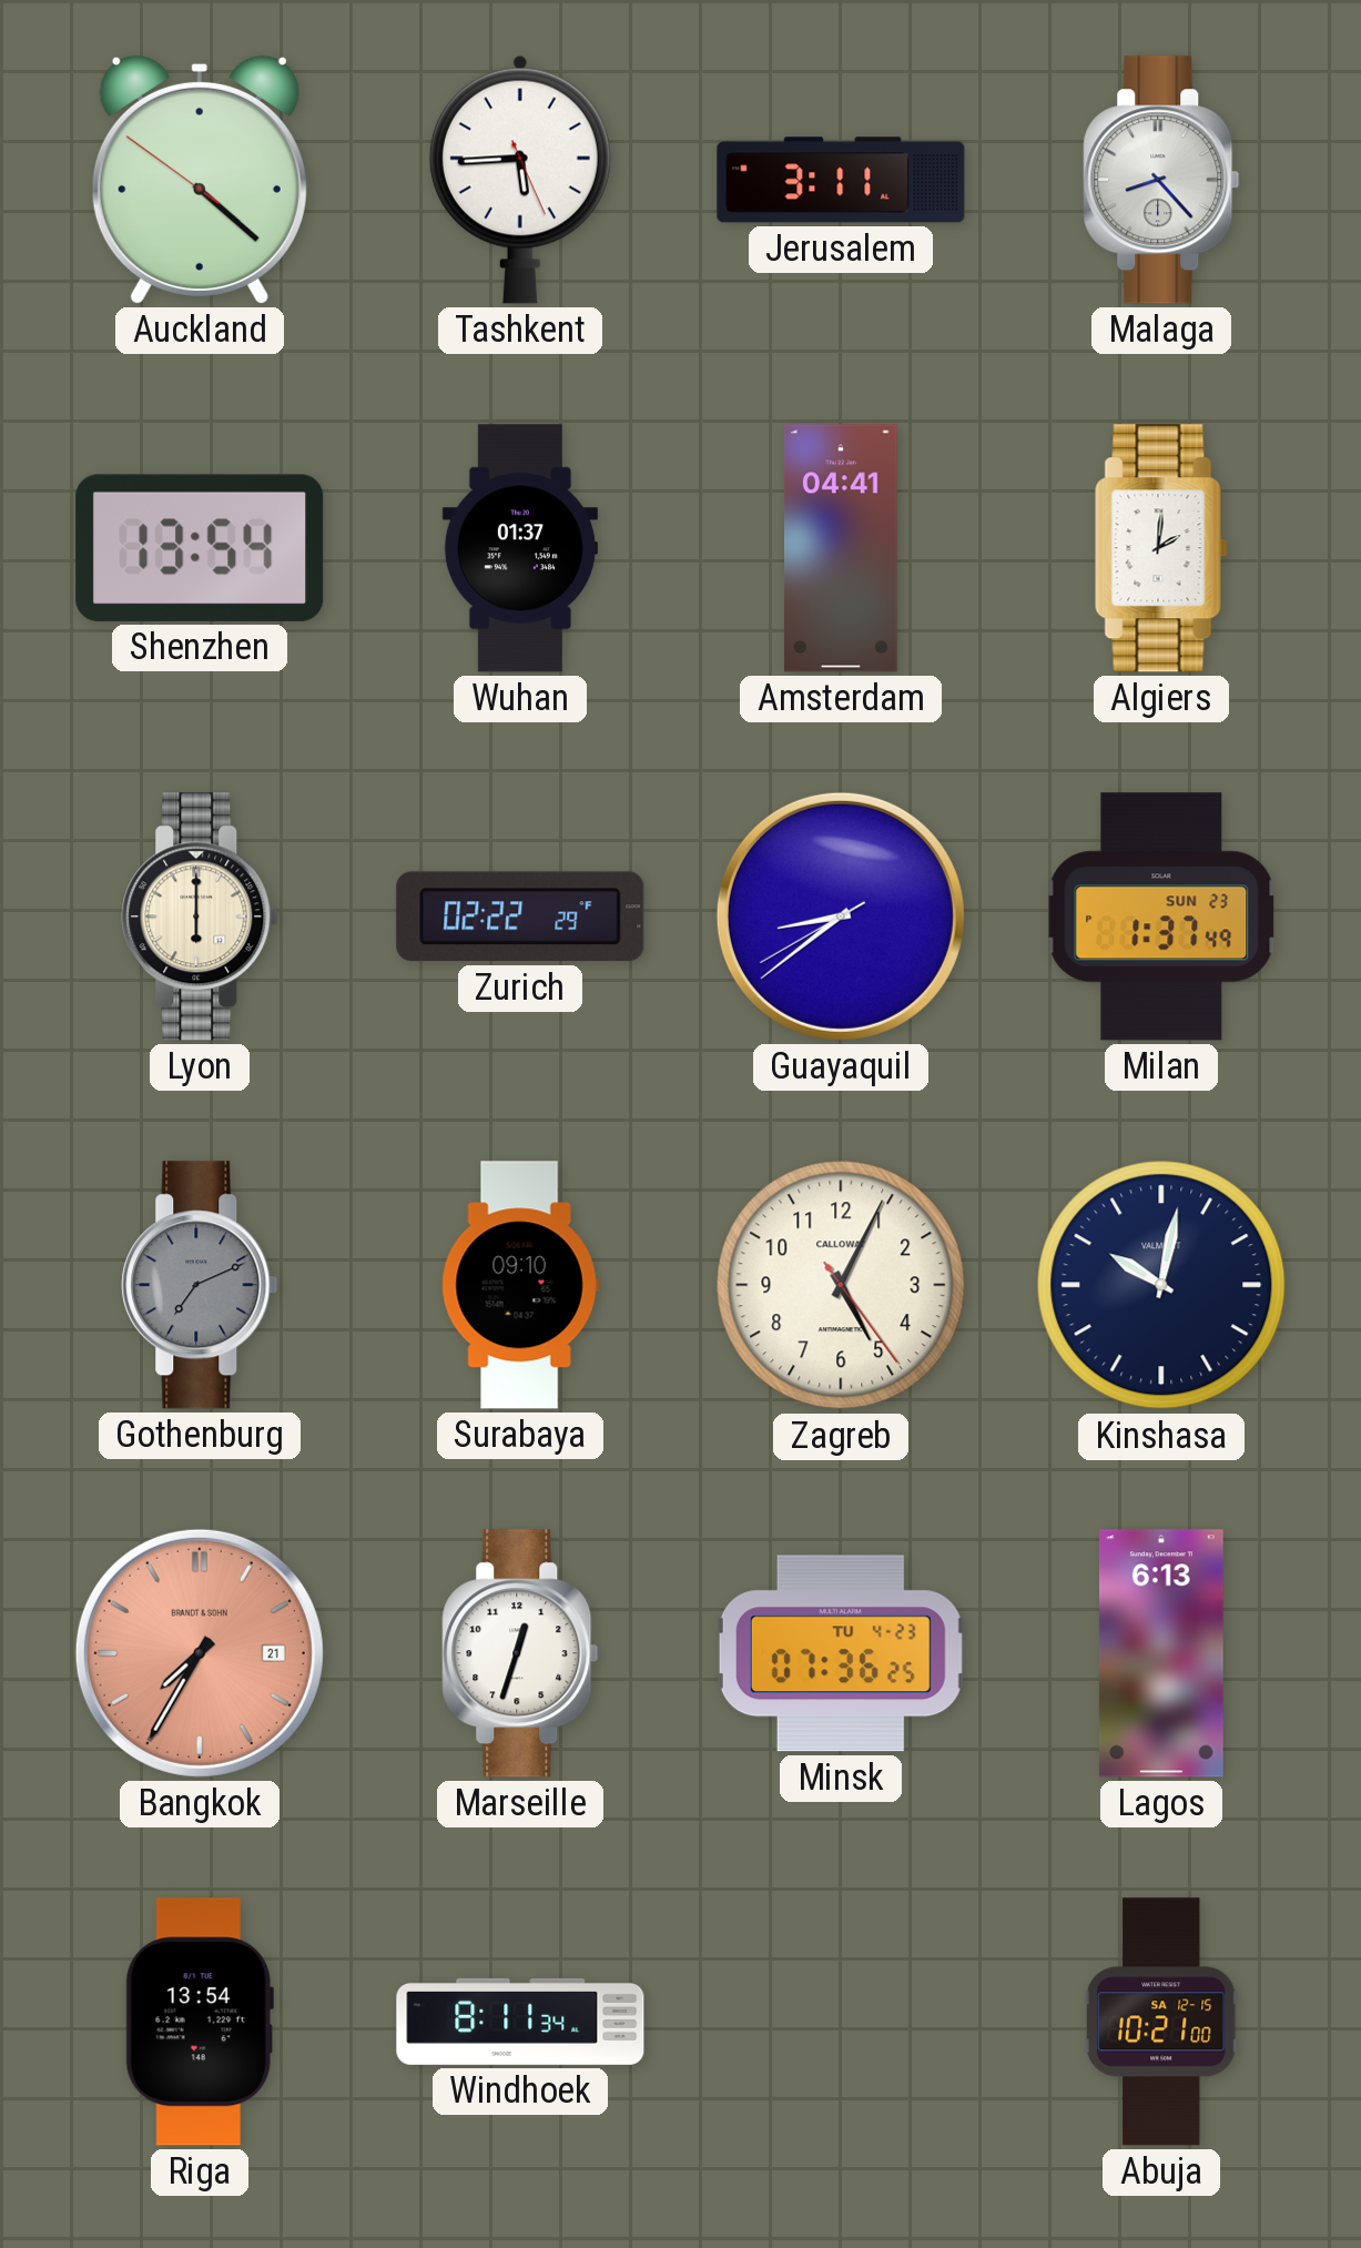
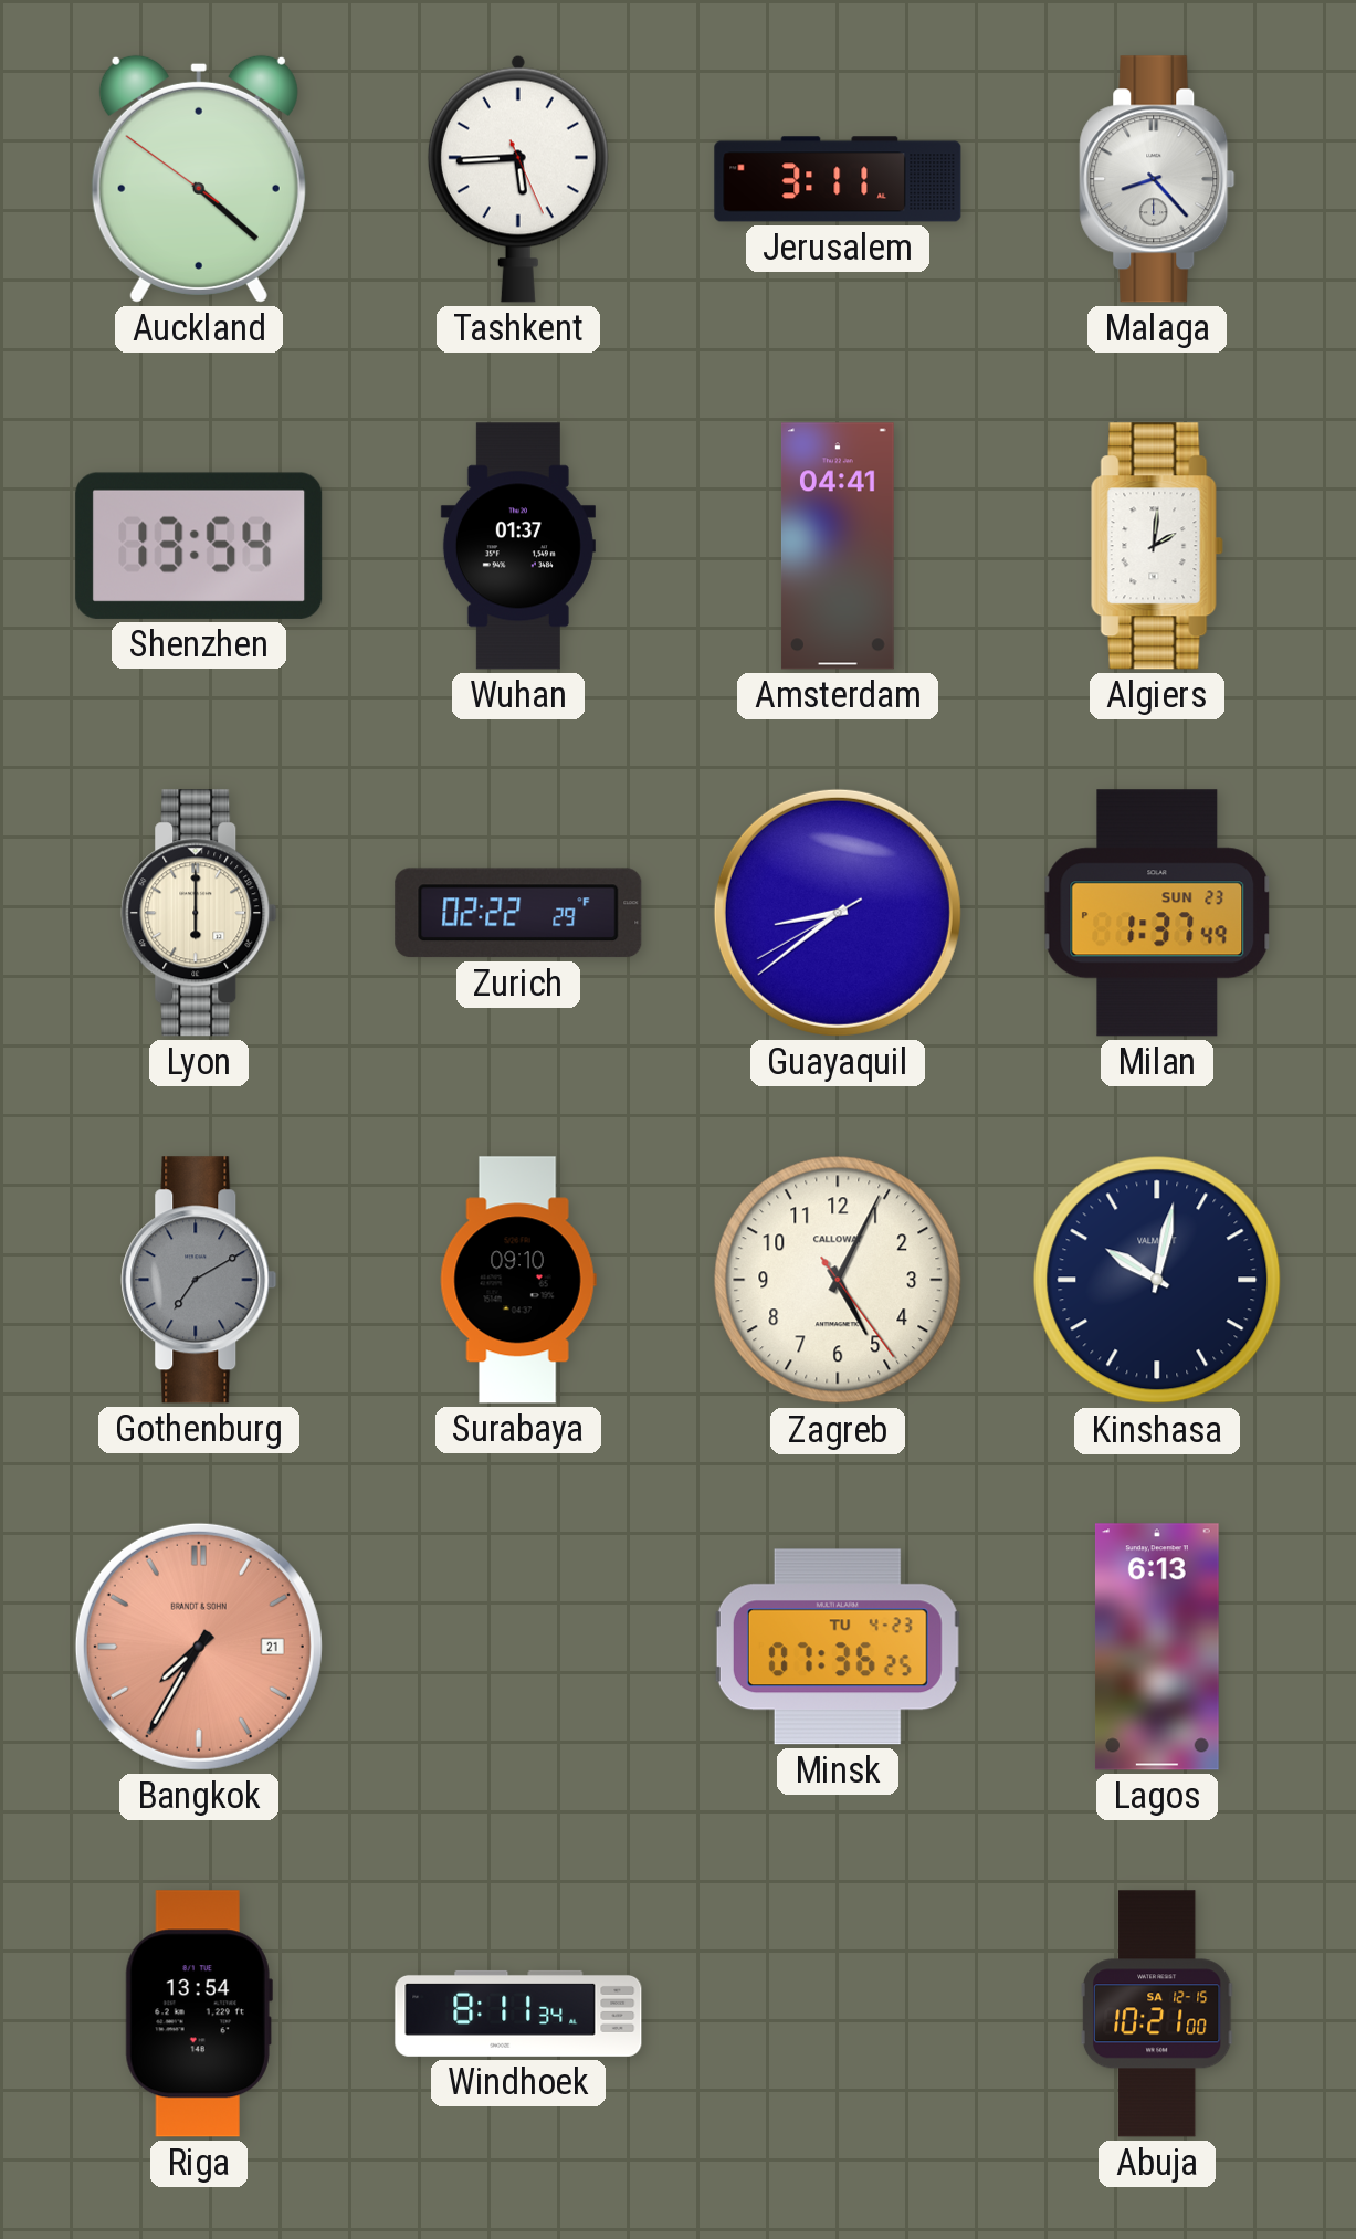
Gothenburg: 7:11 -> 7:10
Marseille: 12:33 -> none
